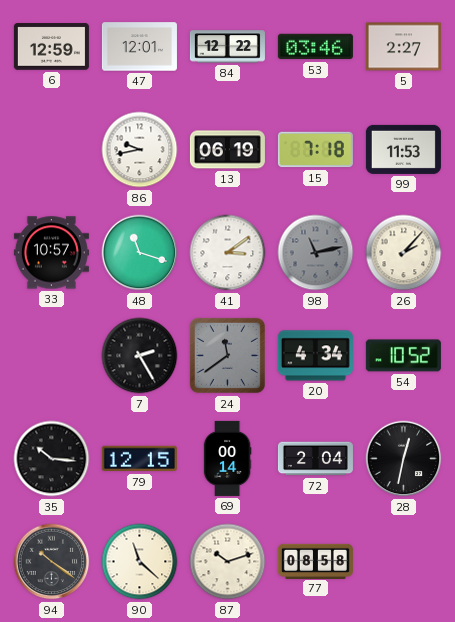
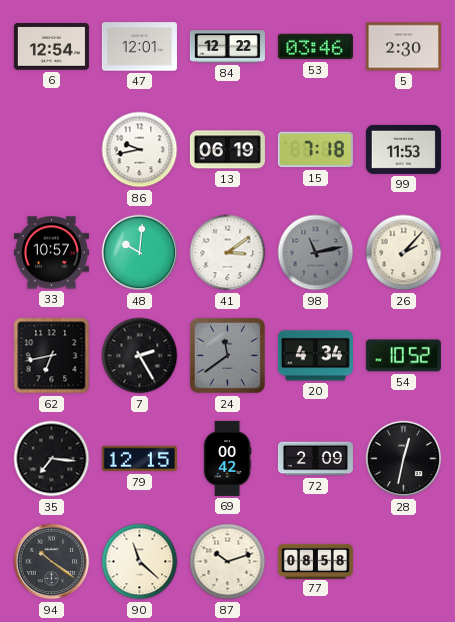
6: 12:59 -> 12:54
5: 2:27 -> 2:30
48: 11:18 -> 10:01
62: none -> 6:43
35: 10:16 -> 7:16
69: 00:14 -> 00:42
72: 2:04 -> 2:09
